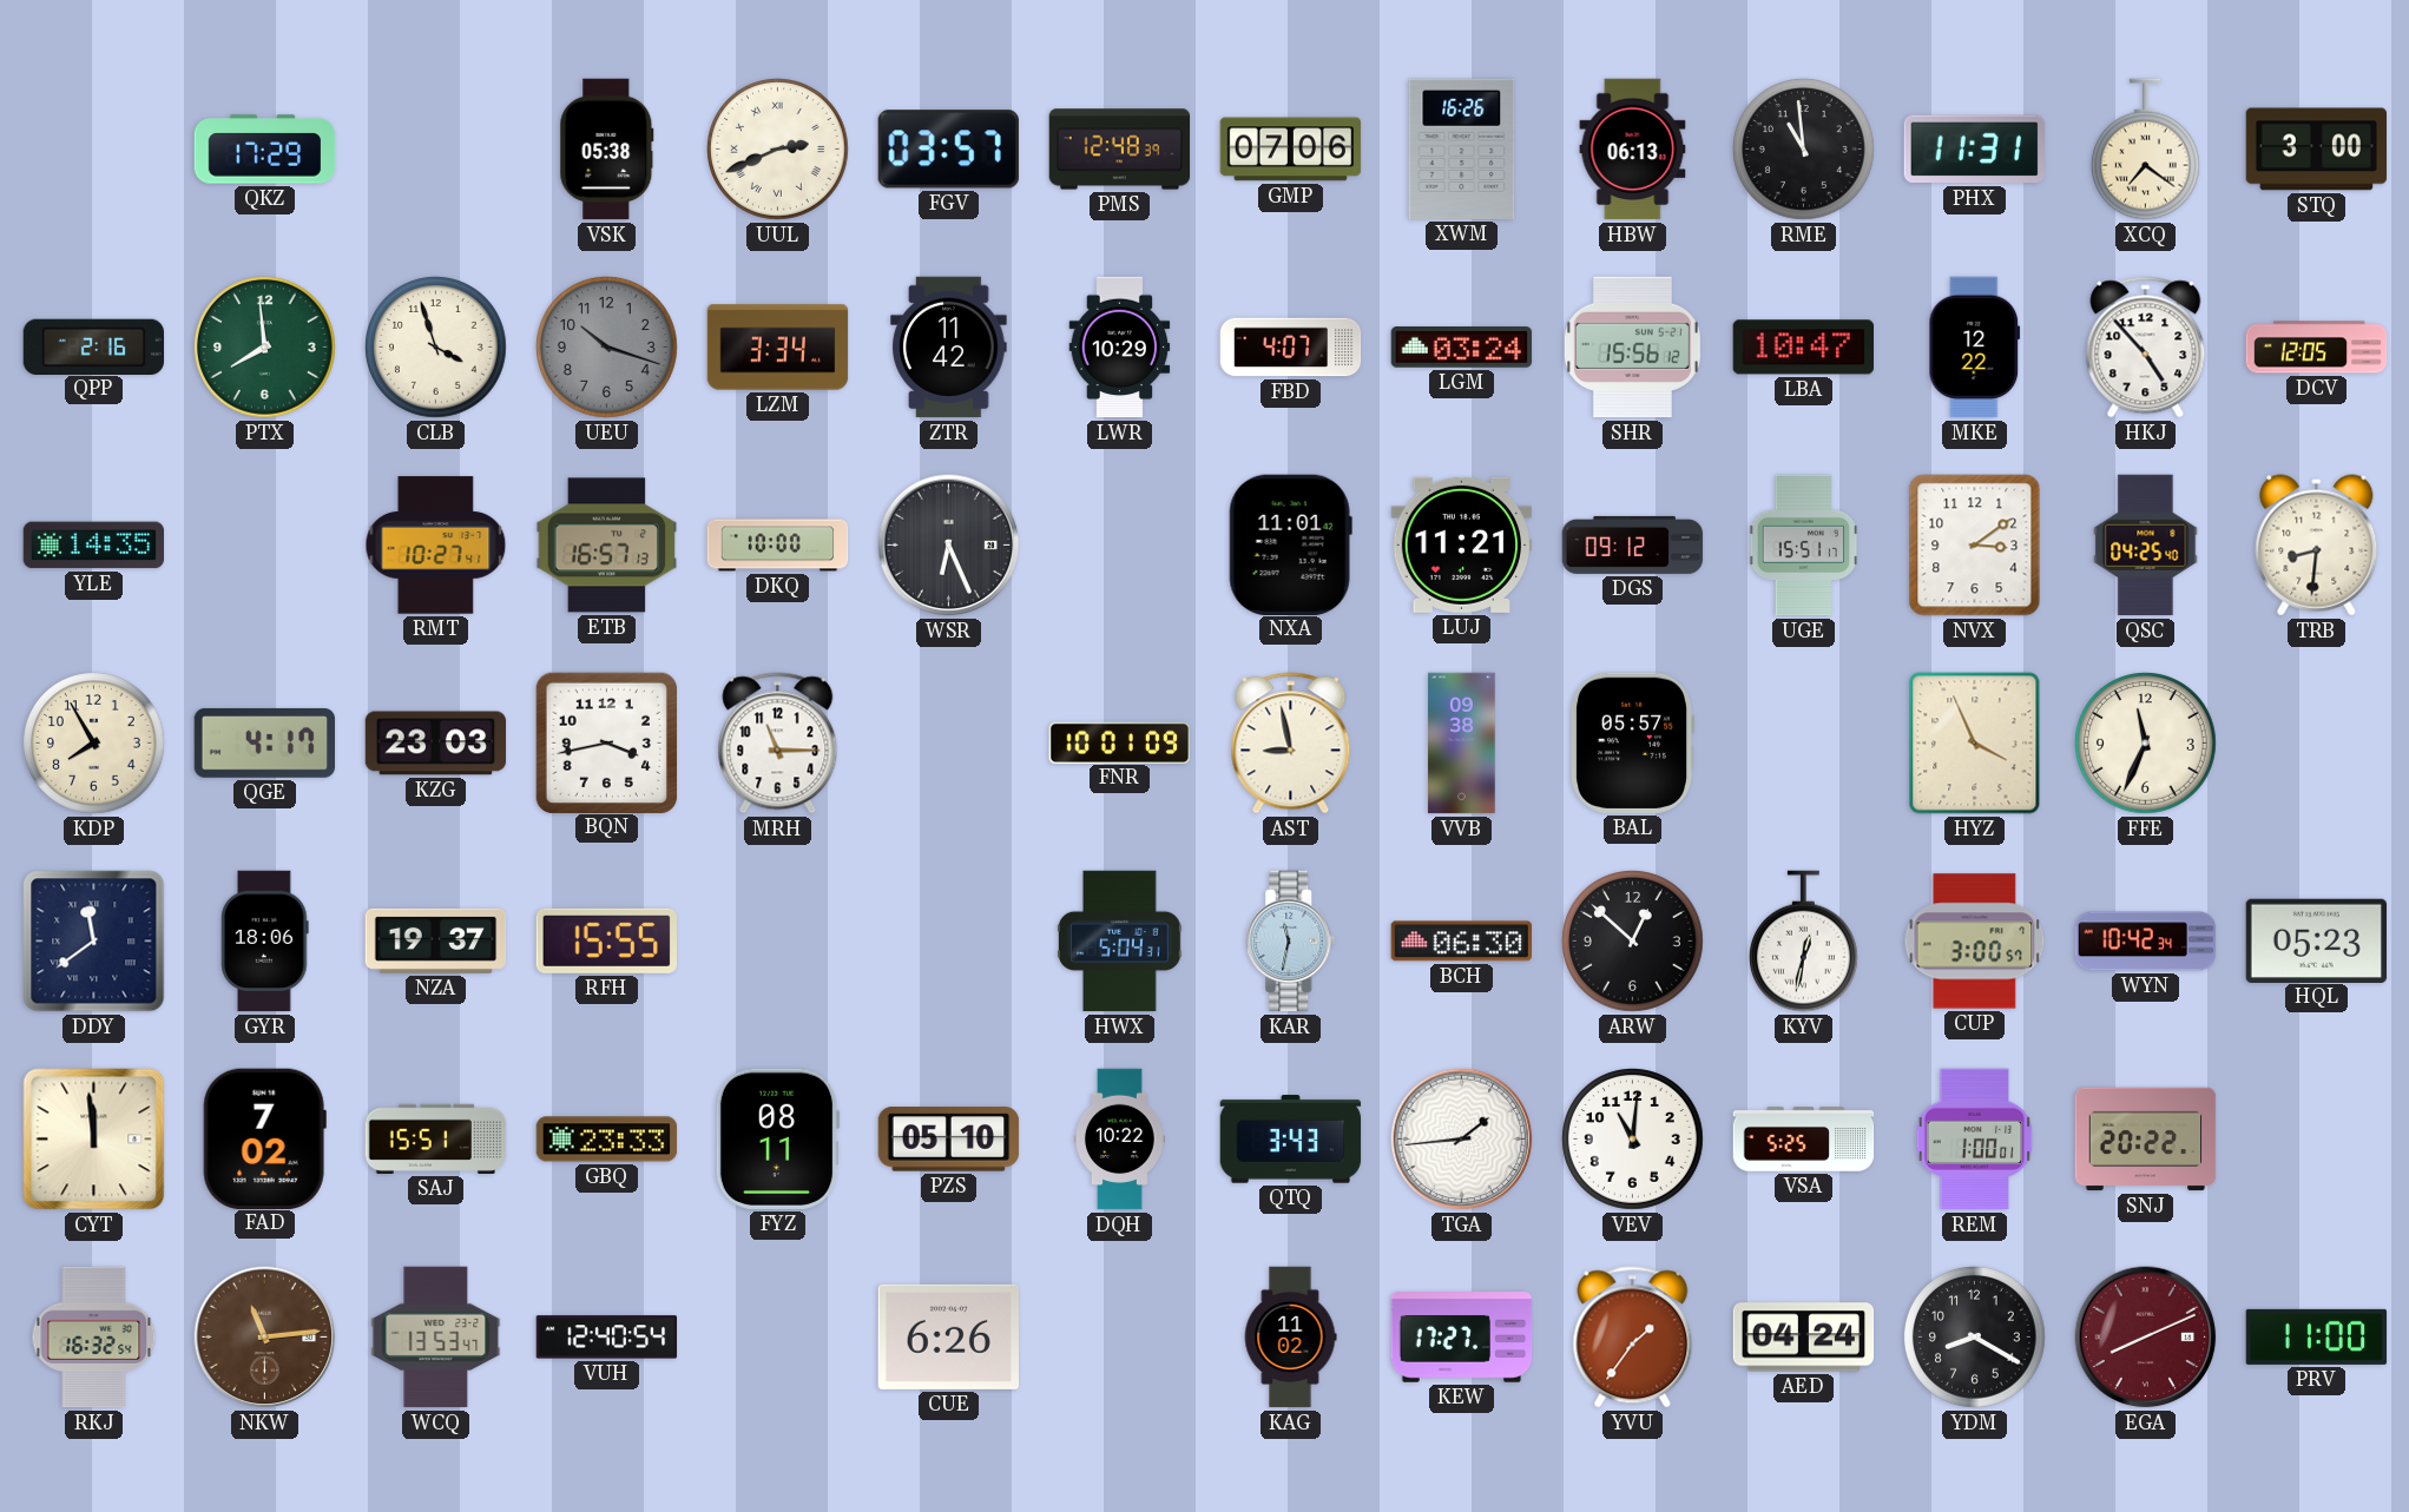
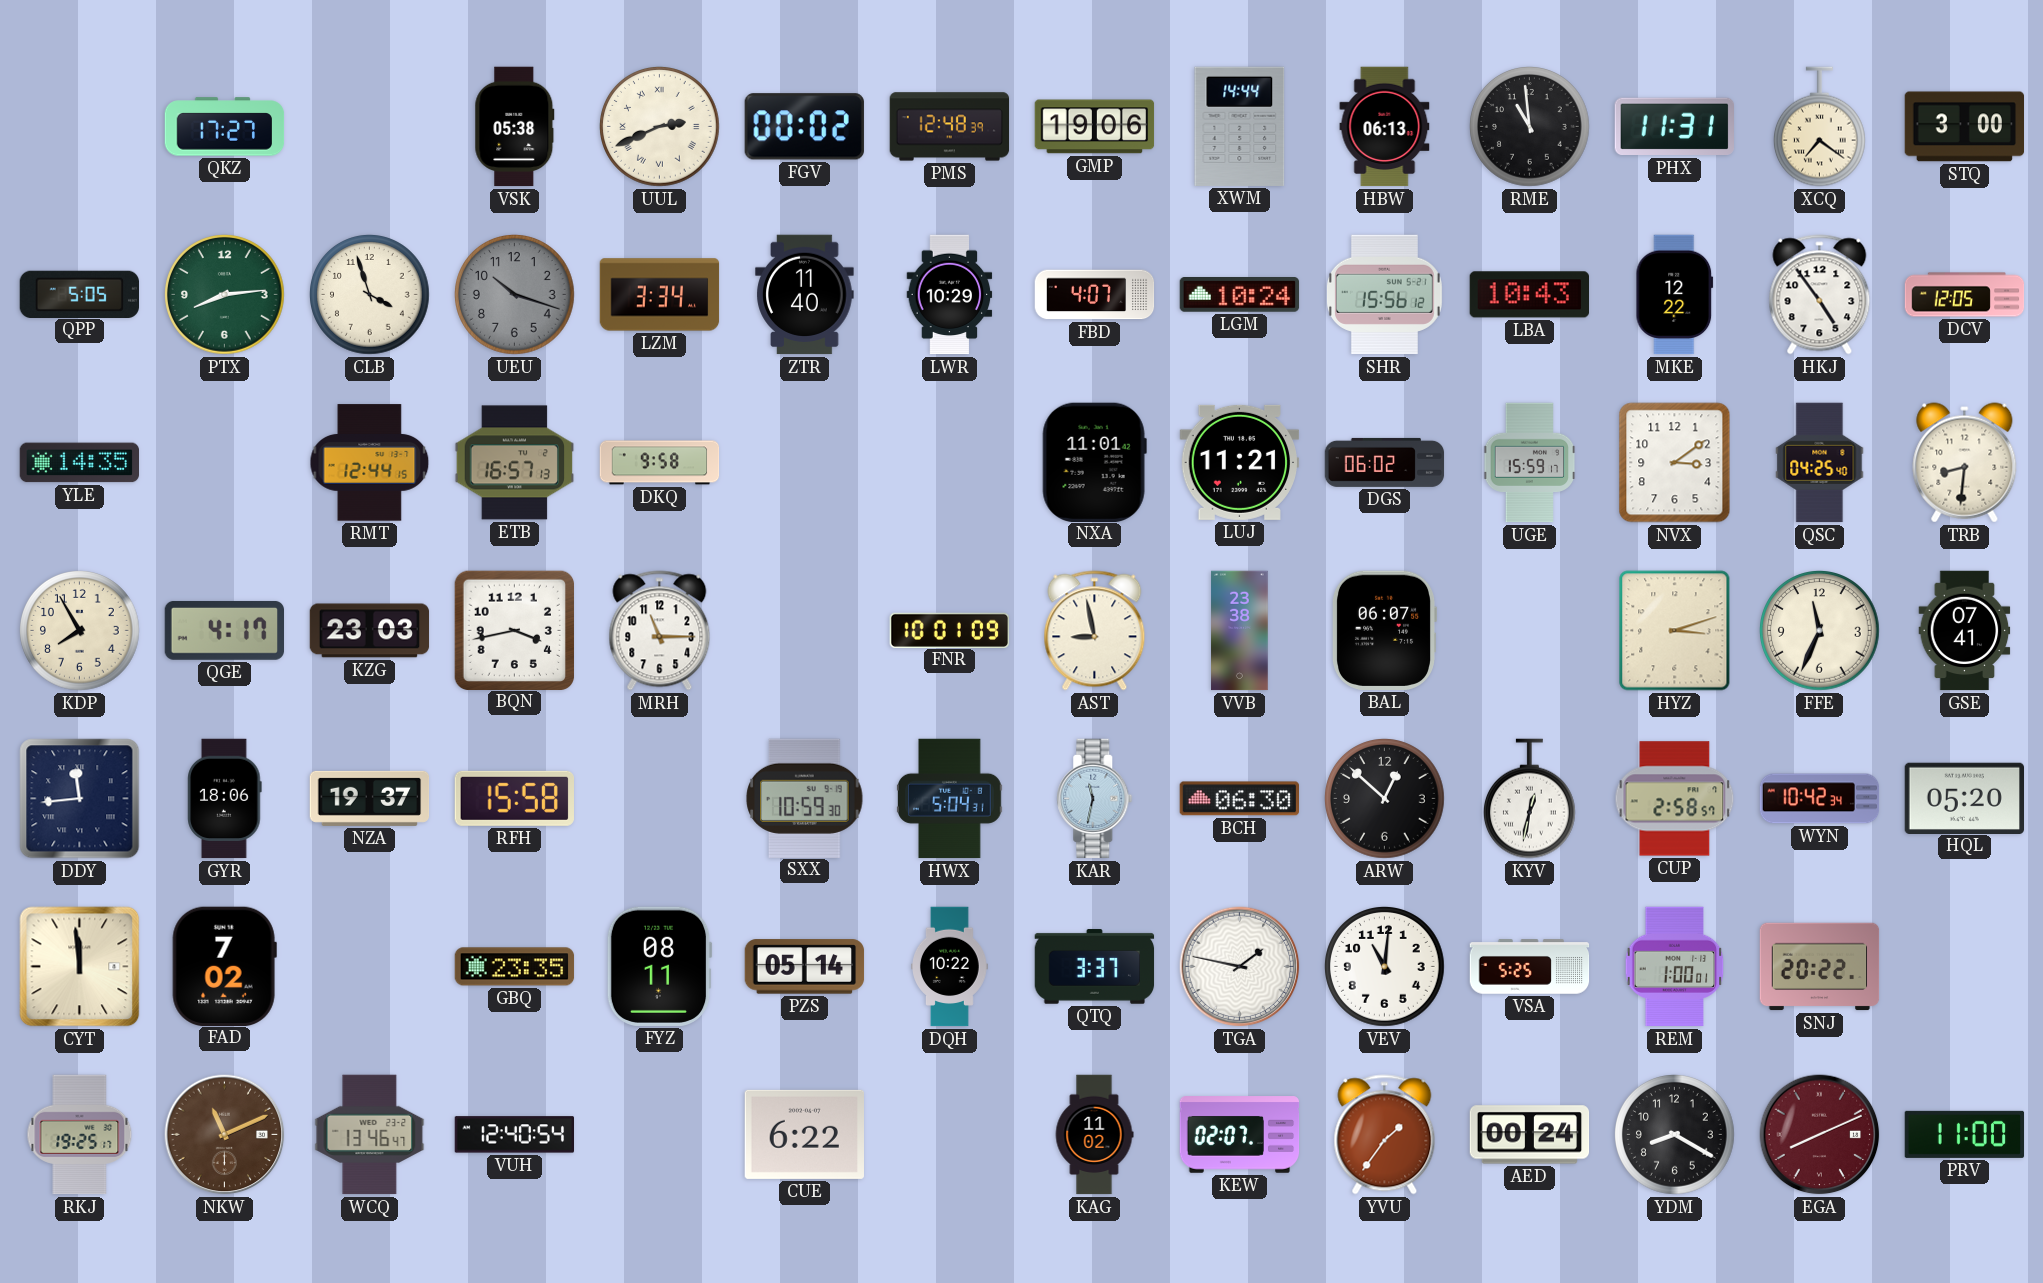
QKZ: 17:29 -> 17:27
FGV: 03:57 -> 00:02
GMP: 07:06 -> 19:06
XWM: 16:26 -> 14:44
QPP: 2:16 -> 5:05
PTX: 7:59 -> 8:14
ZTR: 11:42 -> 11:40
LGM: 03:24 -> 10:24
LBA: 10:47 -> 10:43
HKJ: 4:53 -> 4:54
RMT: 10:27 -> 12:44
DKQ: 10:00 -> 9:58
WSR: 6:26 -> none
DGS: 09:12 -> 06:02
UGE: 15:51 -> 15:59
VVB: 09:38 -> 23:38
BAL: 05:57 -> 06:07
HYZ: 3:56 -> 3:12
GSE: none -> 07:41
DDY: 11:39 -> 11:44
RFH: 15:55 -> 15:58
SXX: none -> 10:59
CUP: 3:00 -> 2:58
HQL: 05:23 -> 05:20
SAJ: 15:51 -> none
GBQ: 23:33 -> 23:35
PZS: 05:10 -> 05:14
QTQ: 3:43 -> 3:37
TGA: 1:44 -> 1:47
RKJ: 16:32 -> 19:25
NKW: 11:14 -> 11:11
WCQ: 13:53 -> 13:46
CUE: 6:26 -> 6:22
KEW: 17:27 -> 02:07
AED: 04:24 -> 00:24
